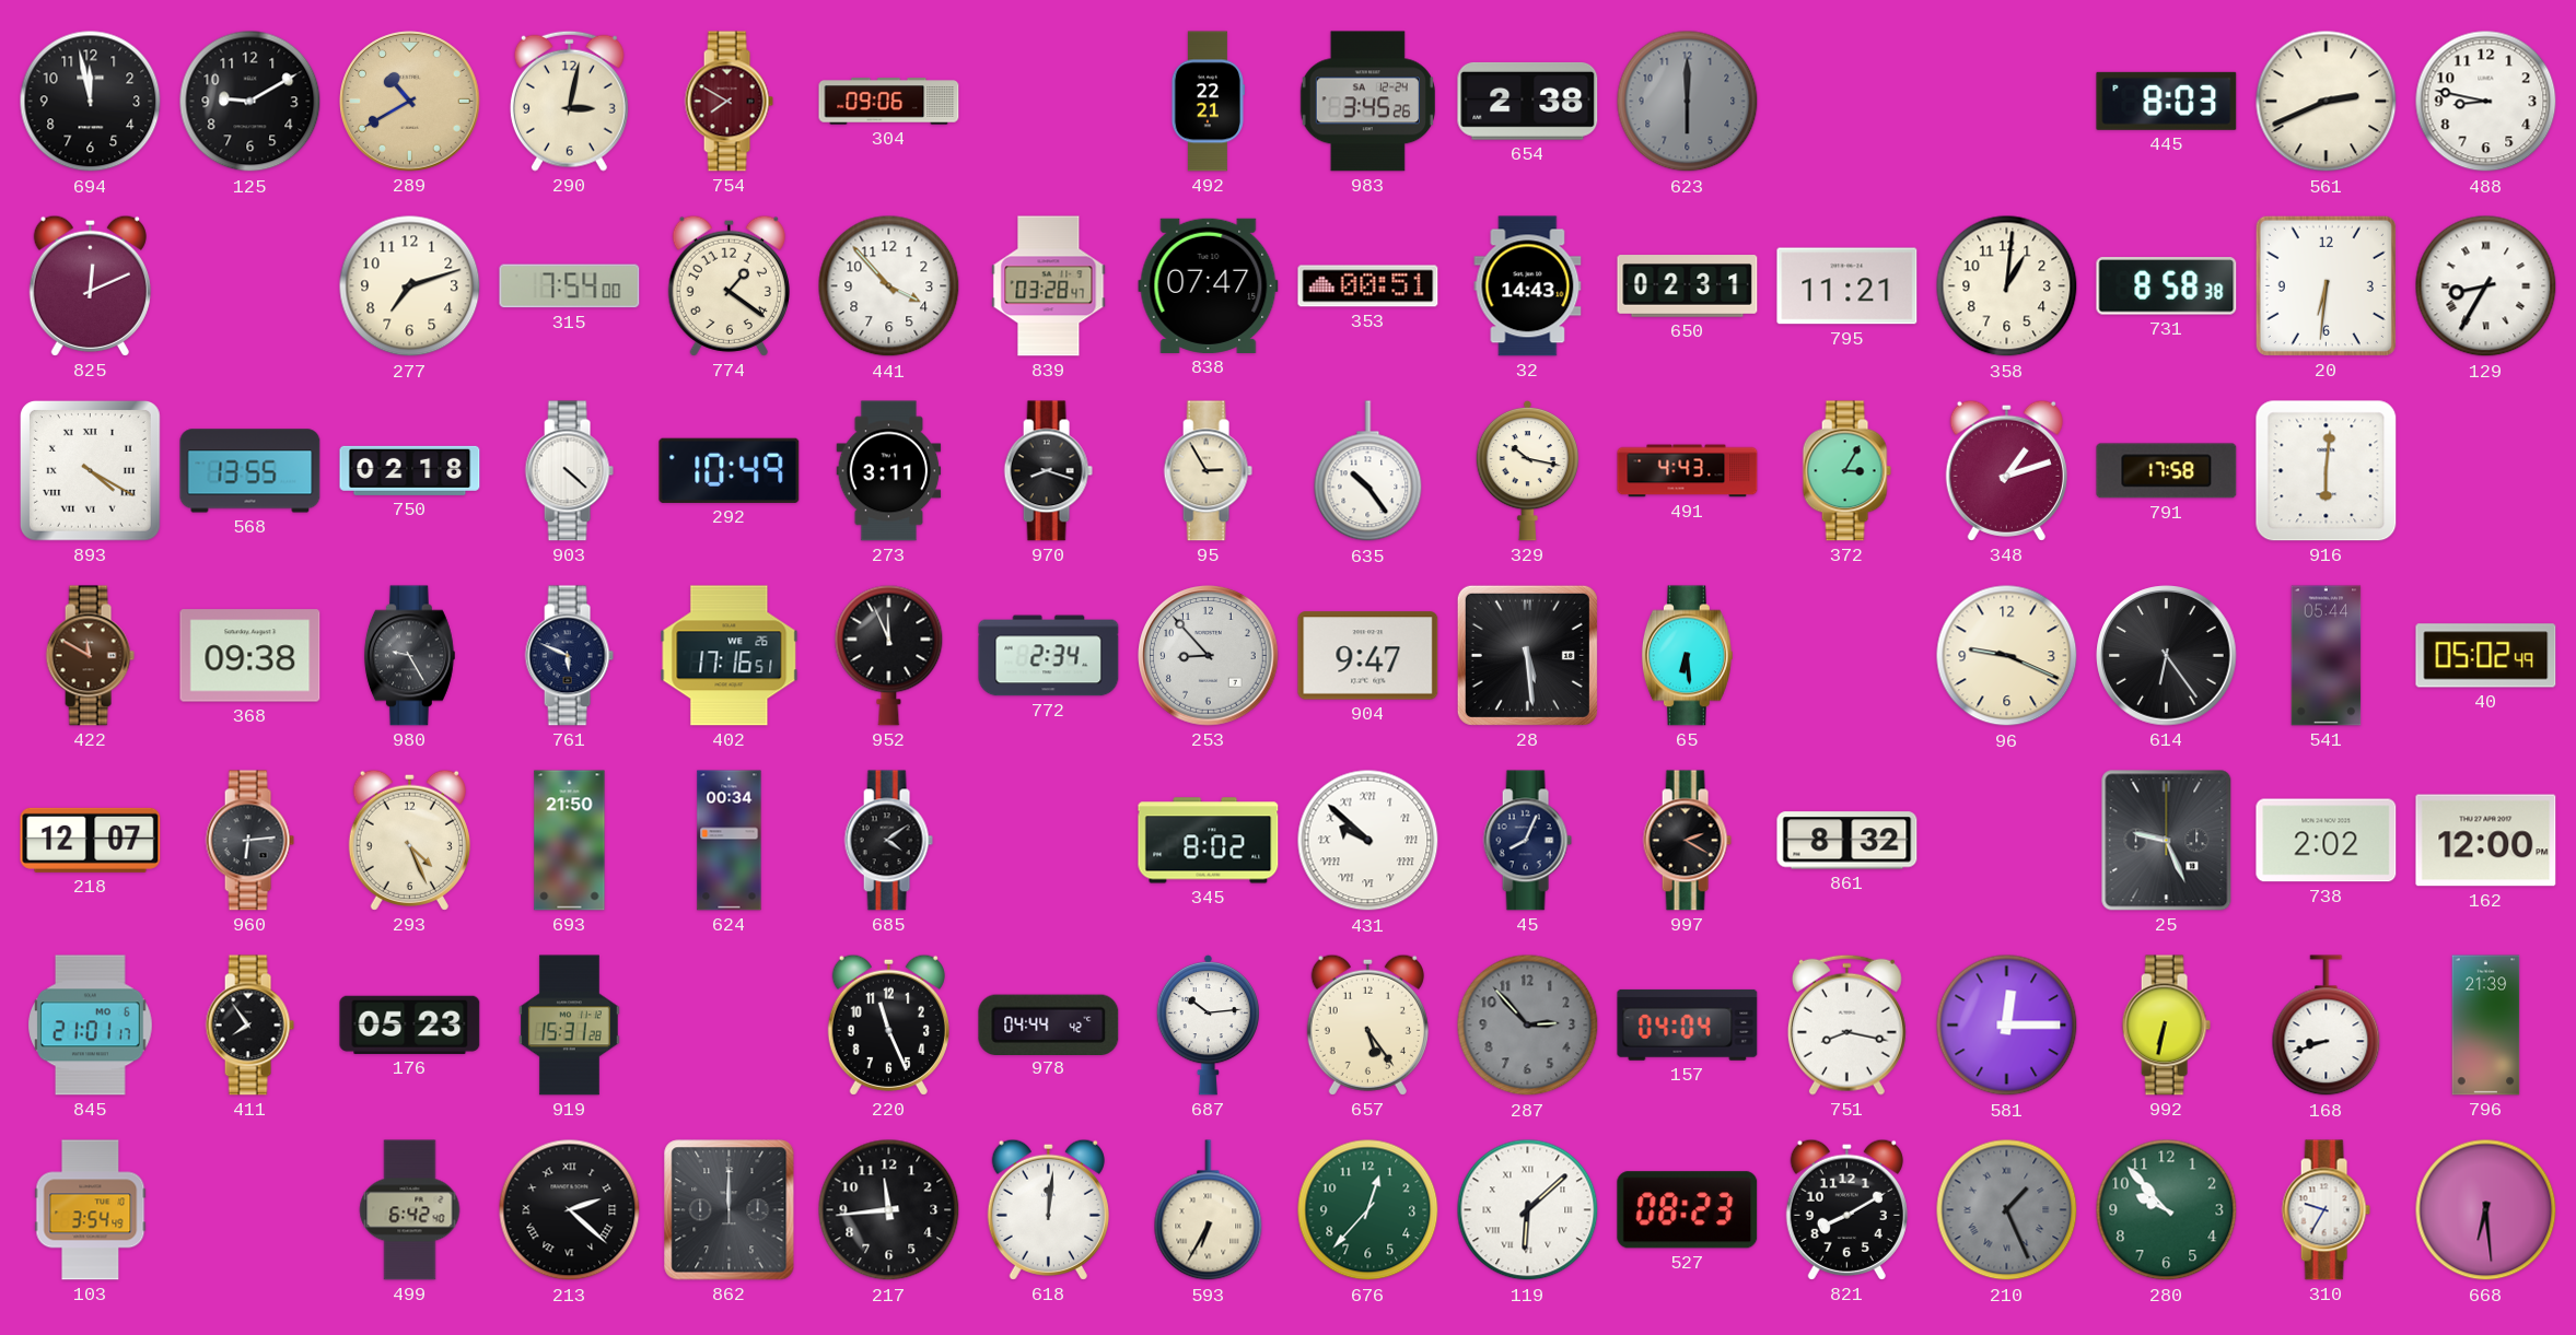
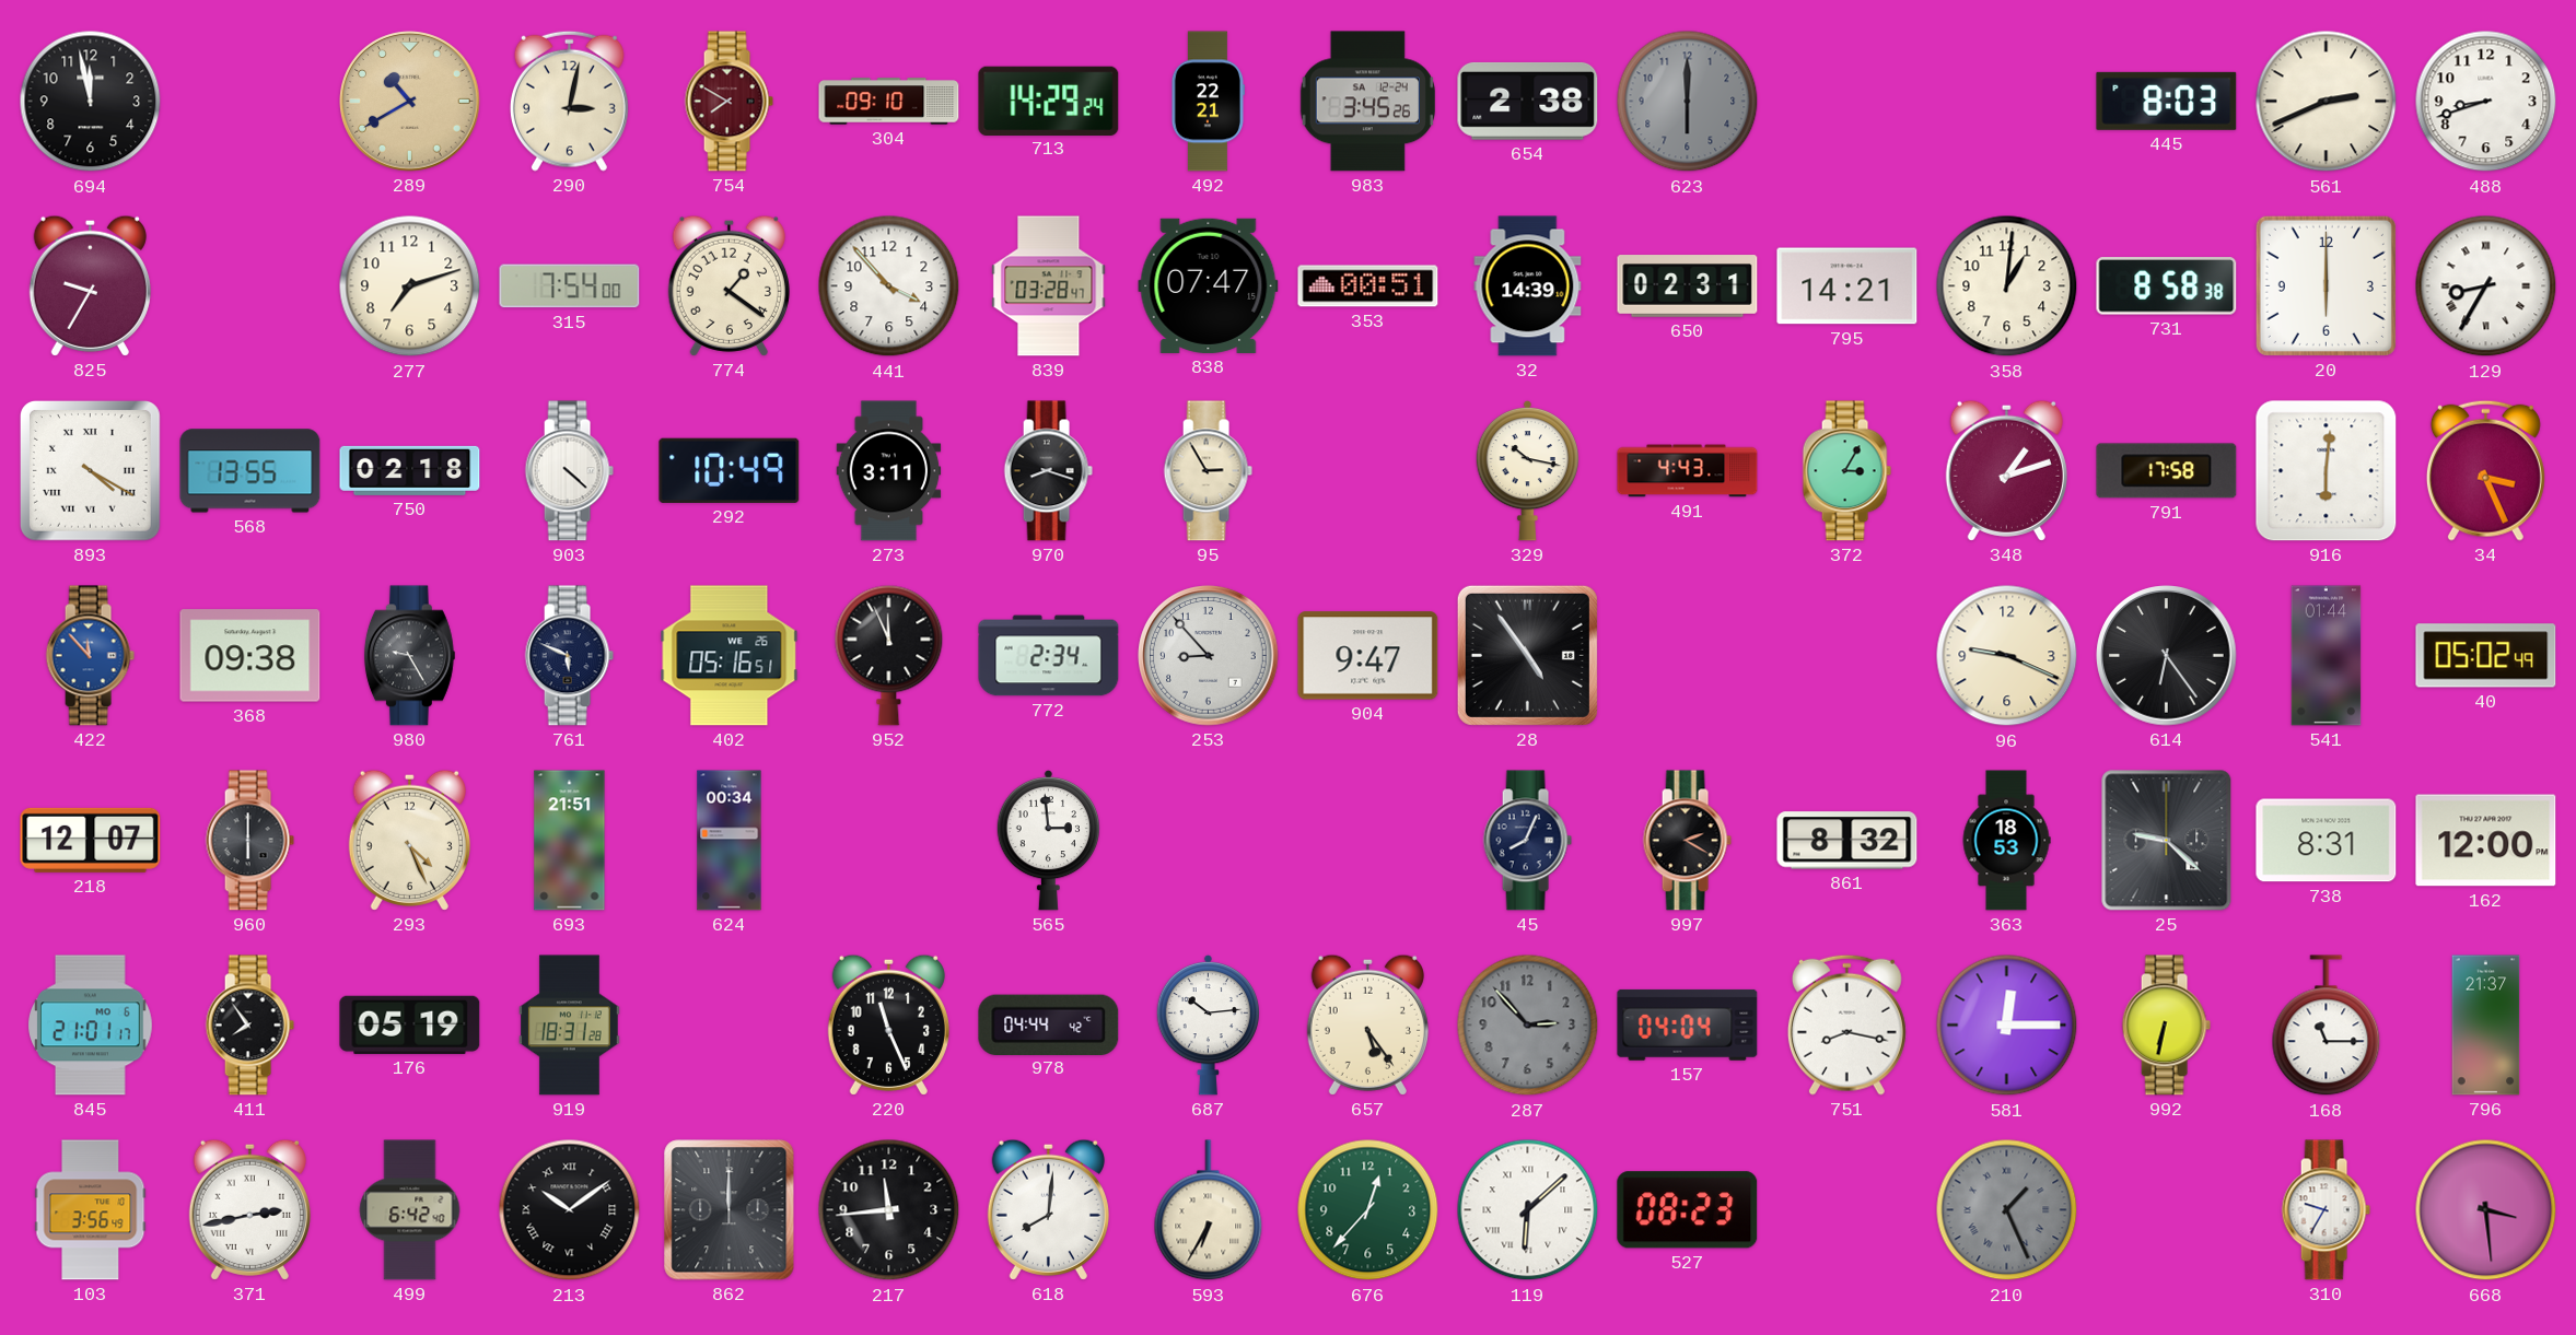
125: 9:10 -> none
304: 09:06 -> 09:10
713: none -> 14:29
488: 8:47 -> 8:42
825: 12:11 -> 9:35
32: 14:43 -> 14:39
795: 11:21 -> 14:21
20: 6:31 -> 6:00
635: 10:24 -> none
34: none -> 3:26
422: 11:50 -> 11:53
422 dial: brown -> blue
402: 17:16 -> 05:16
28: 5:29 -> 4:54
65: 6:29 -> none
541: 05:44 -> 01:44
960: 6:14 -> 6:00
693: 21:50 -> 21:51
685: 4:09 -> none
565: none -> 2:59
345: 8:02 -> none
431: 9:52 -> none
363: none -> 18:53
25: 9:26 -> 9:22
738: 2:02 -> 8:31
176: 05:23 -> 05:19
919: 15:31 -> 18:31
168: 8:42 -> 11:15
796: 21:39 -> 21:37
103: 3:54 -> 3:56
371: none -> 2:43
213: 2:22 -> 10:09
618: 12:01 -> 8:01
821: 8:10 -> none
280: 9:53 -> none
668: 6:29 -> 3:29
